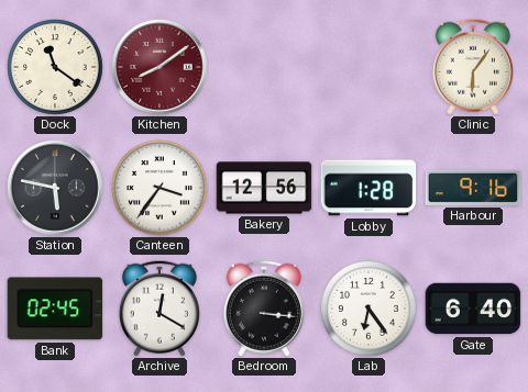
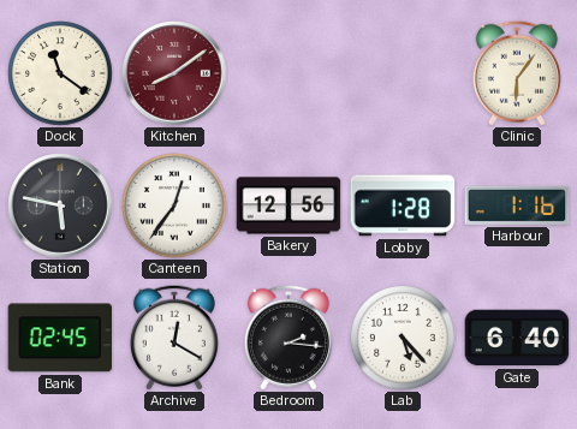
Canteen: 3:36 -> 12:36
Harbour: 9:16 -> 1:16
Bedroom: 3:16 -> 2:16
Lab: 6:24 -> 5:23
